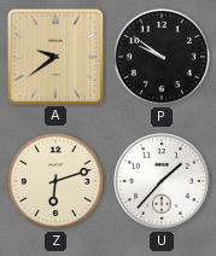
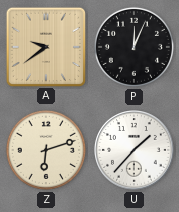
P: 9:51 -> 12:04
